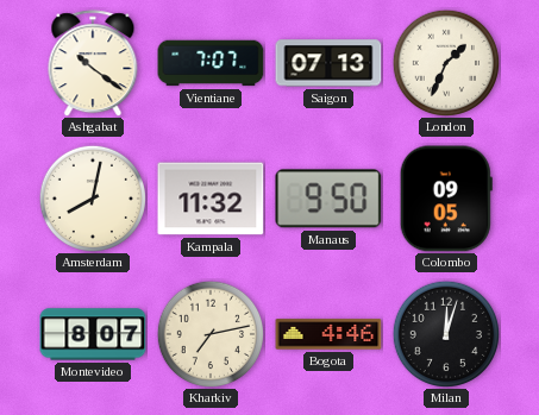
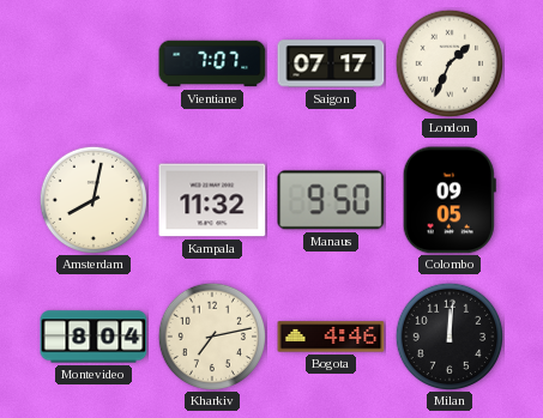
Ashgabat: 10:21 -> none
Saigon: 07:13 -> 07:17
Montevideo: 8:07 -> 8:04
Milan: 12:03 -> 12:01
